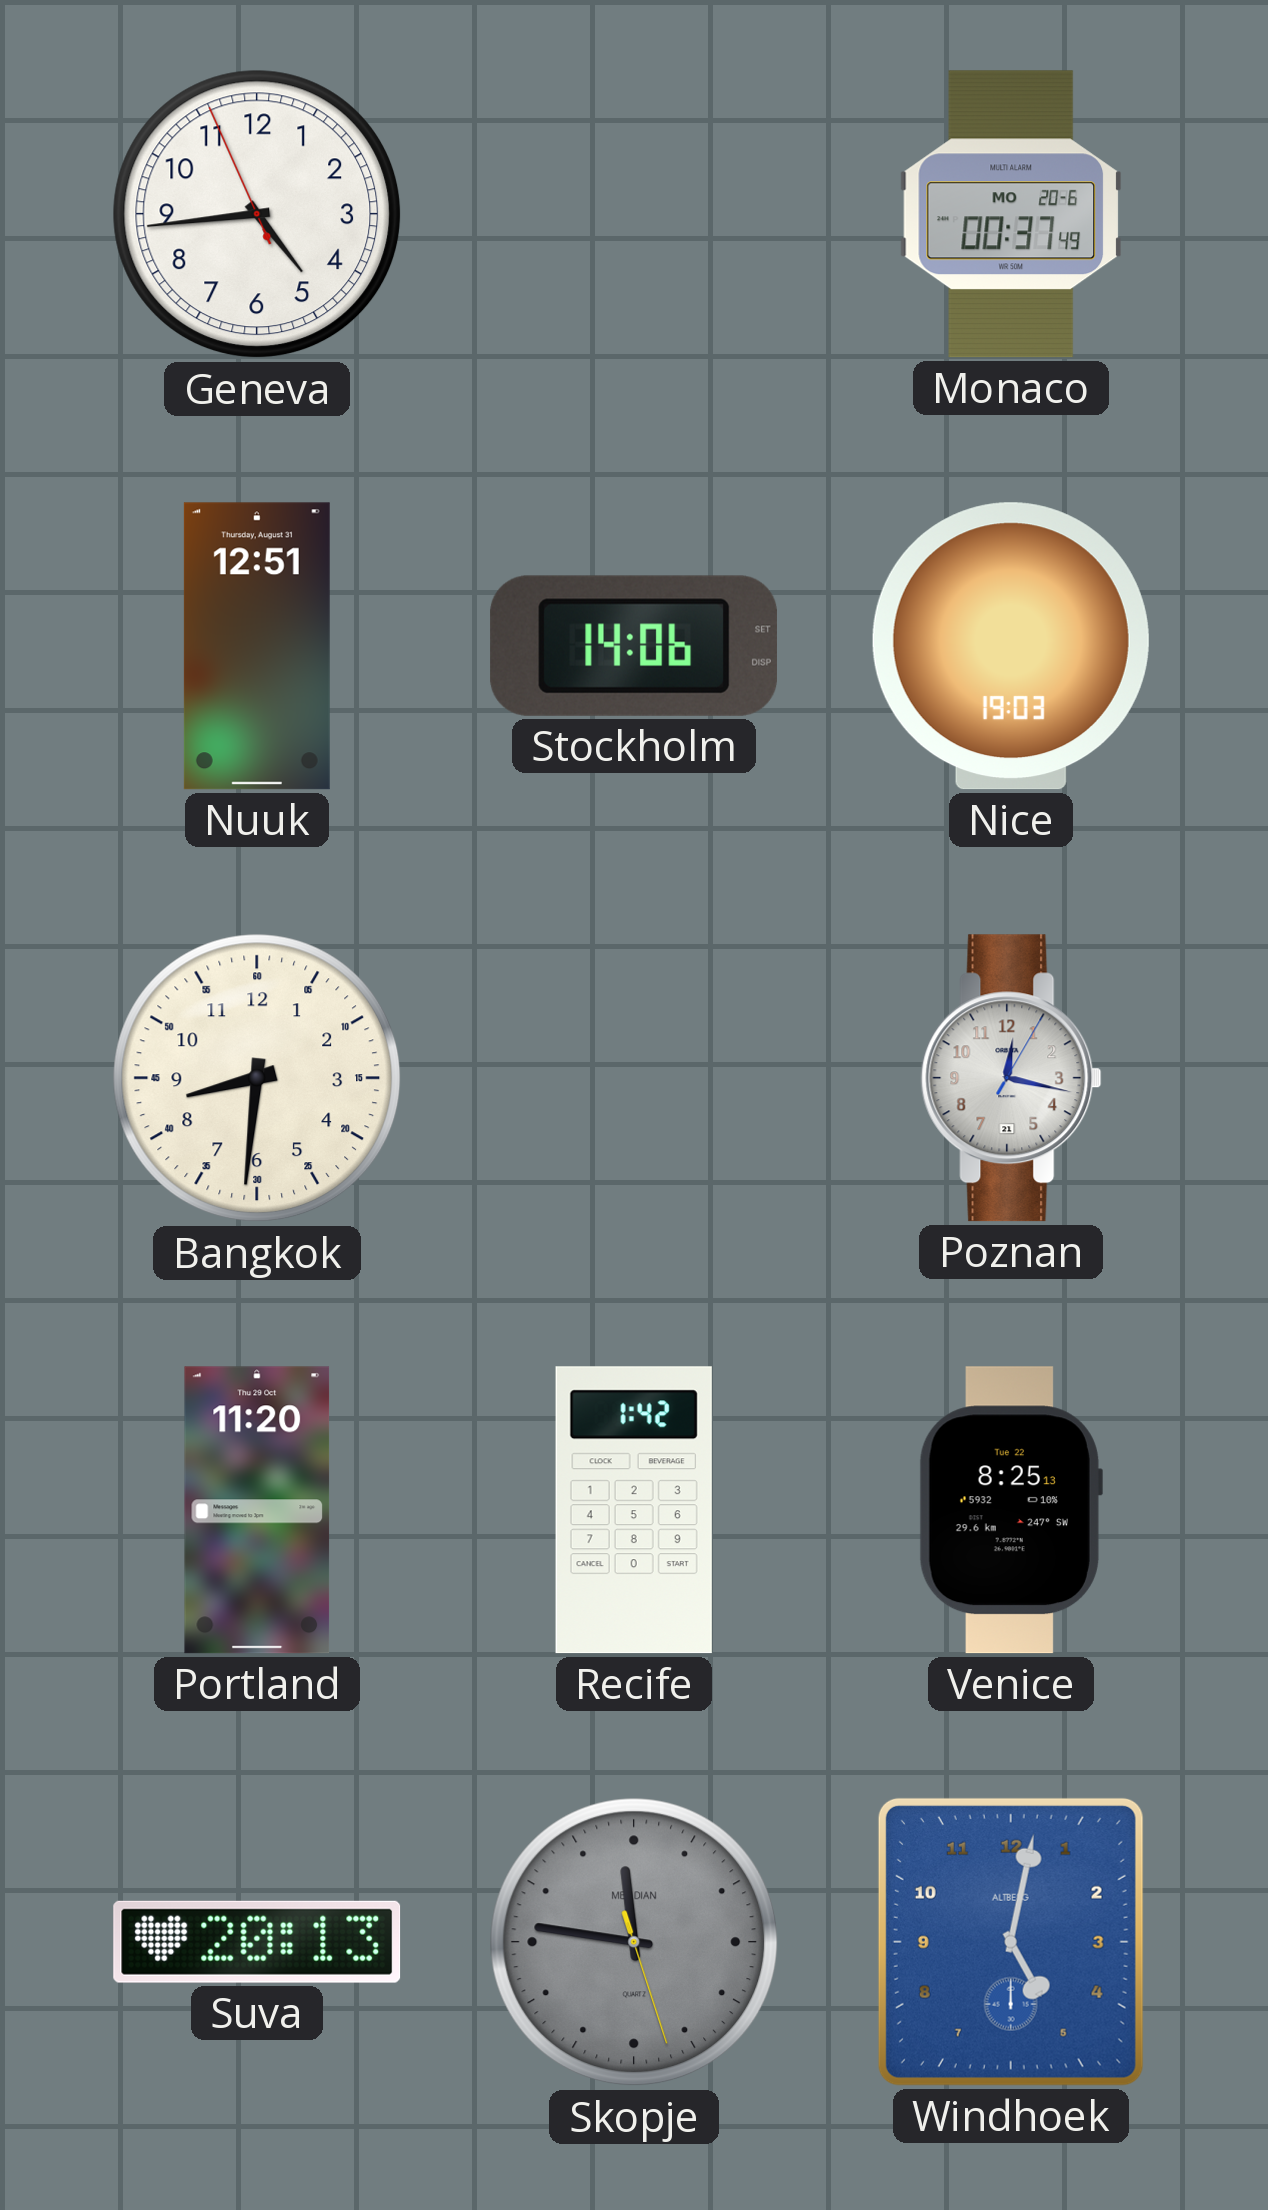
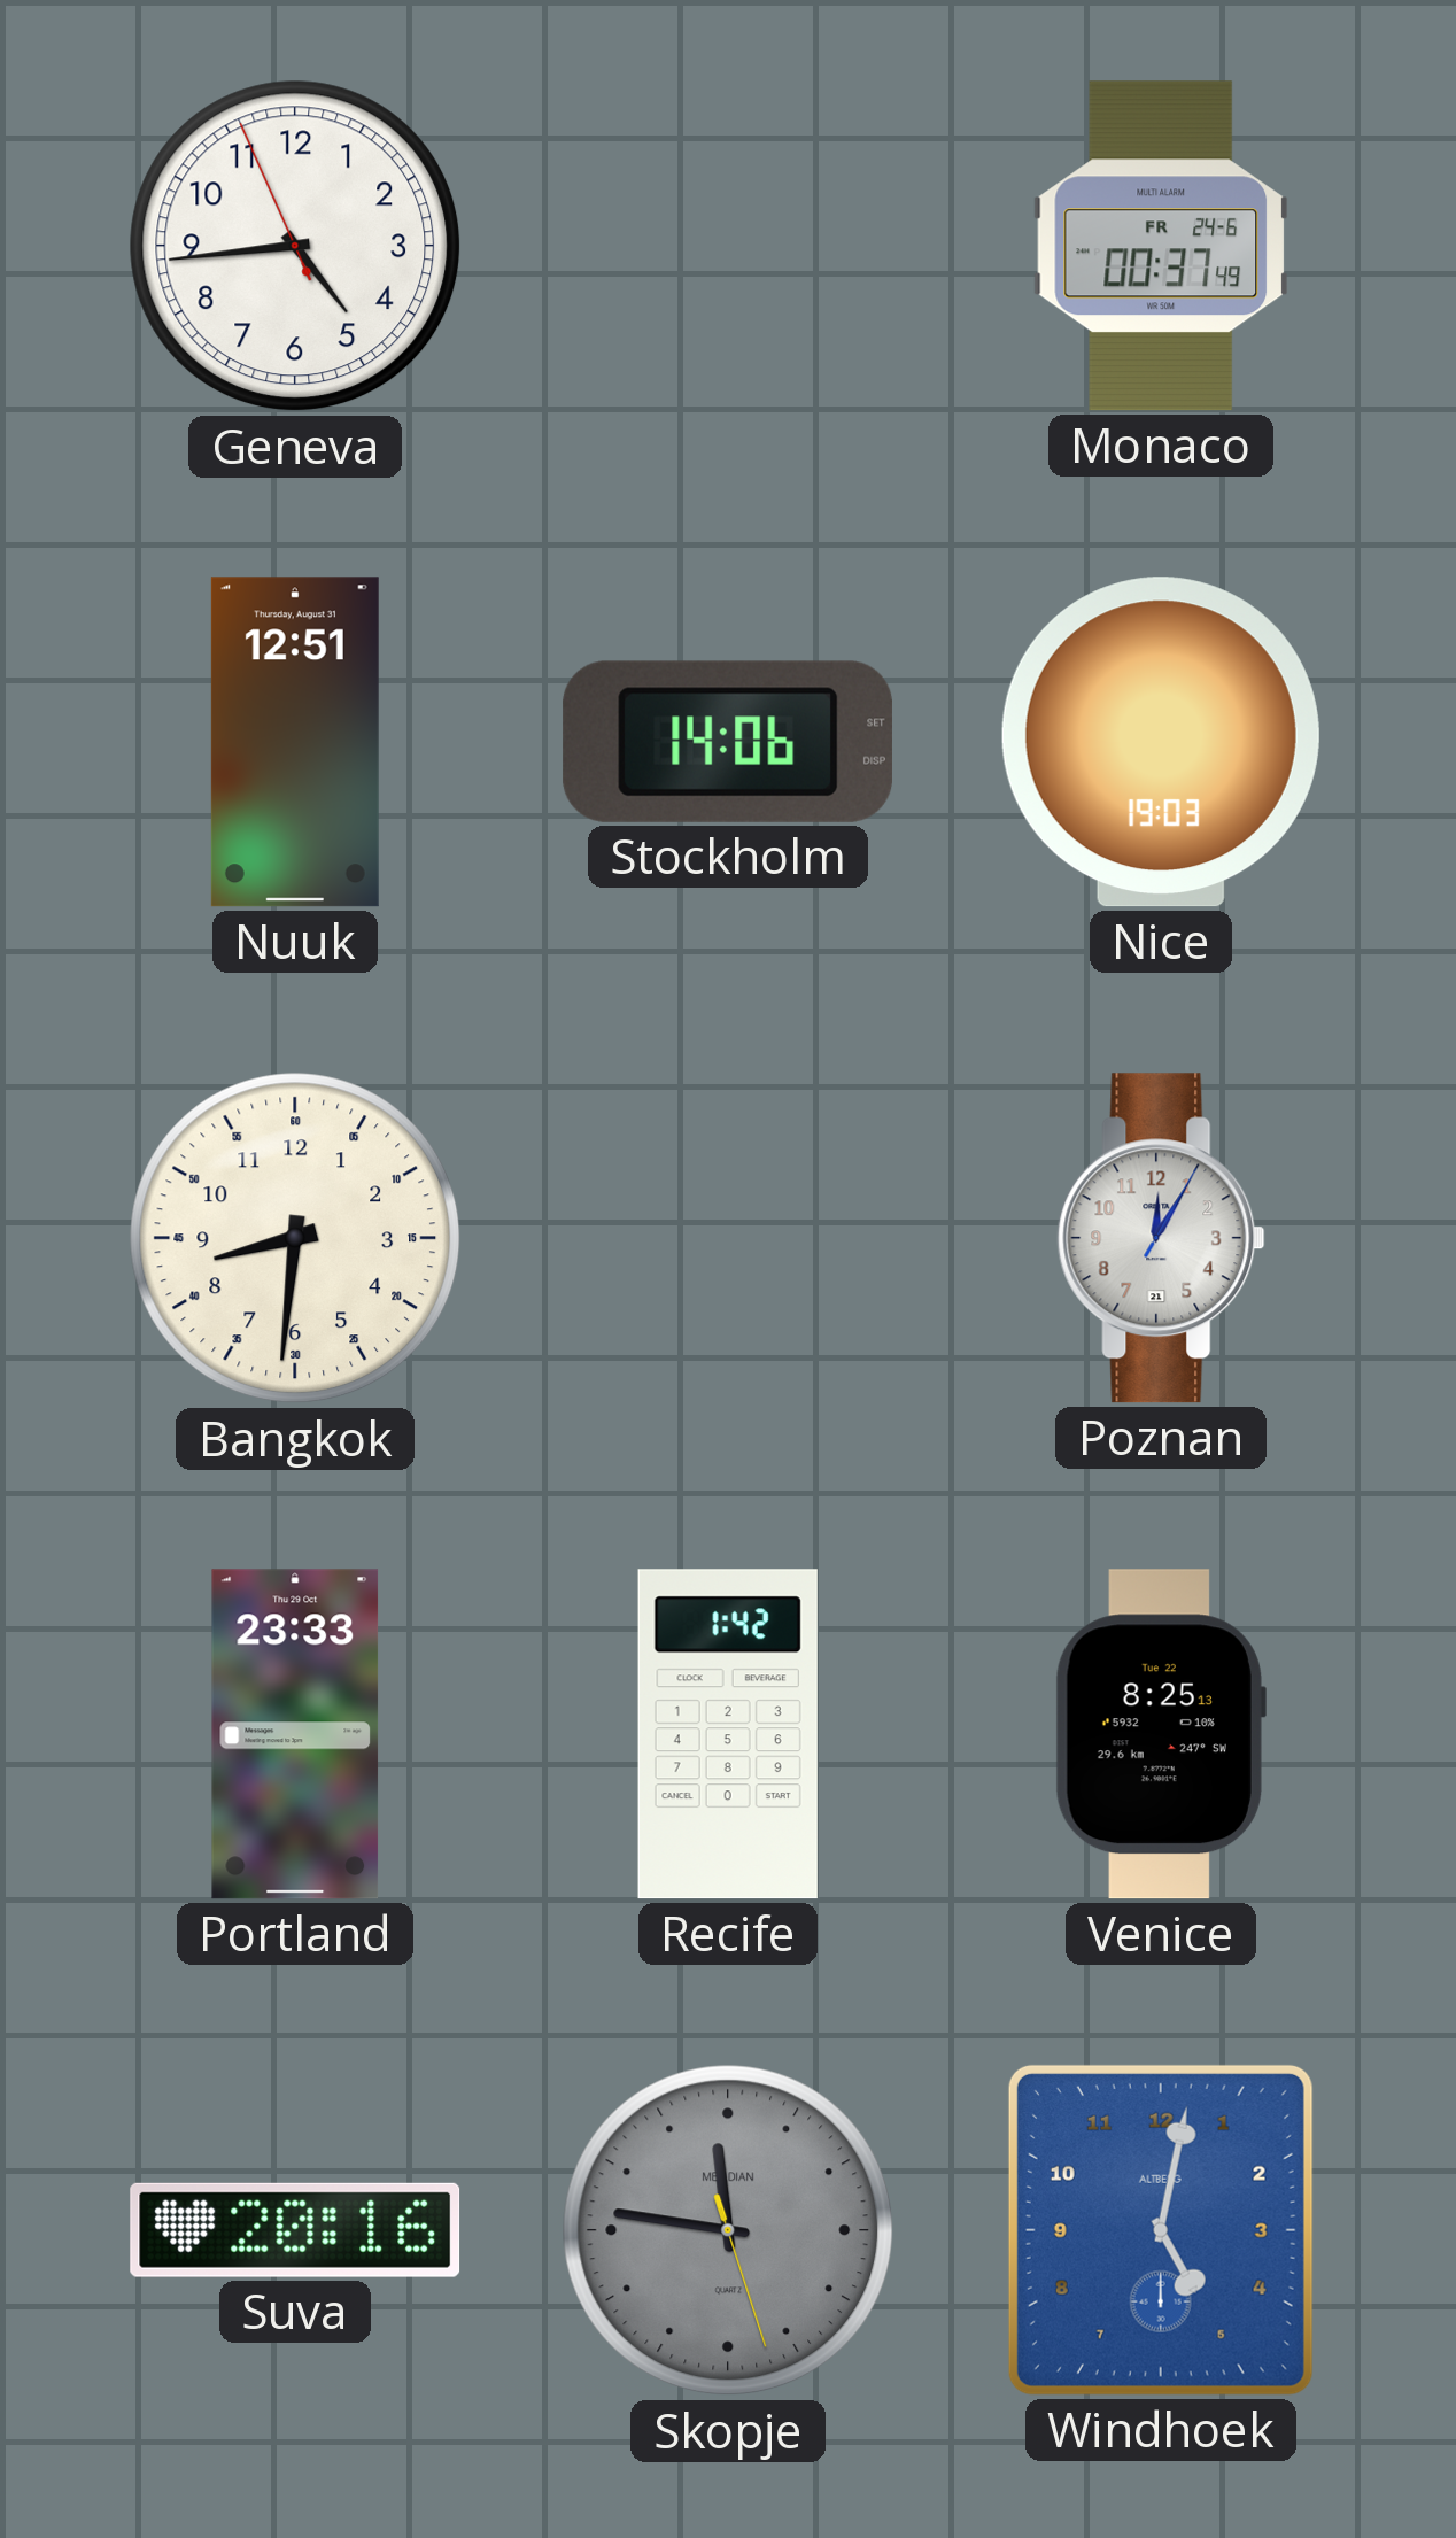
Monaco date: MO 20-6 -> FR 24-6
Poznan: 12:17 -> 12:05
Portland: 11:20 -> 23:33
Suva: 20:13 -> 20:16
